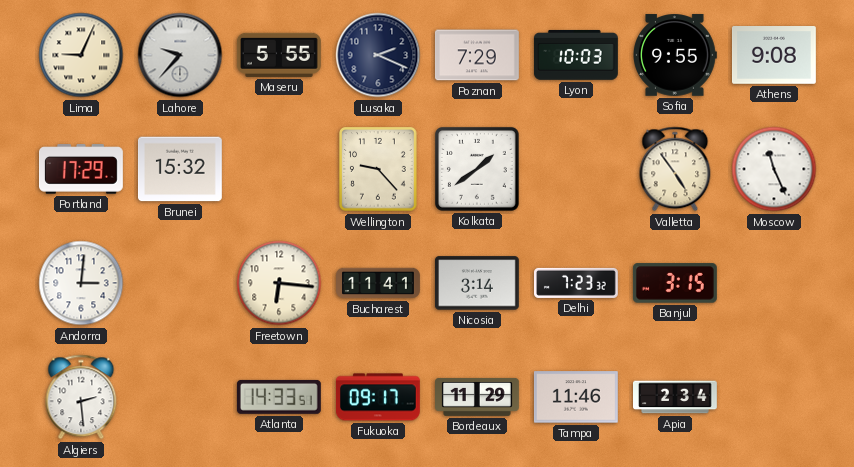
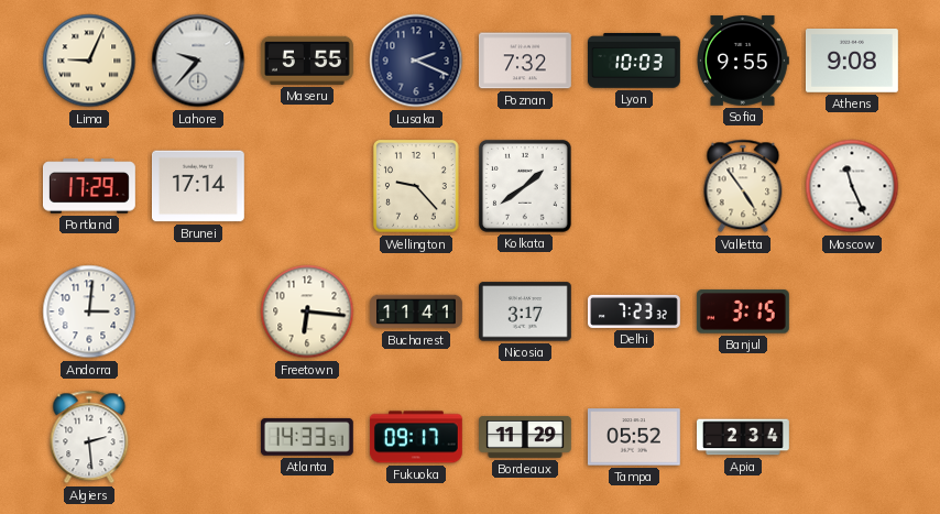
Poznan: 7:29 -> 7:32
Brunei: 15:32 -> 17:14
Nicosia: 3:14 -> 3:17
Tampa: 11:46 -> 05:52
